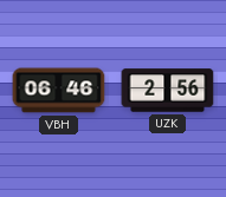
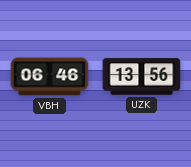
UZK: 2:56 -> 13:56
